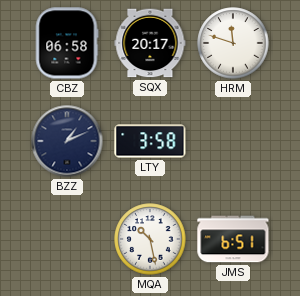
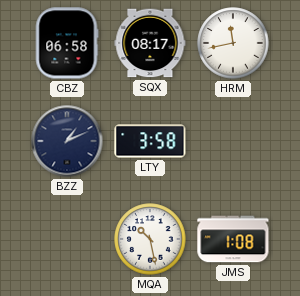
SQX: 20:17 -> 08:17
HRM: 11:48 -> 11:43
JMS: 6:51 -> 1:08
